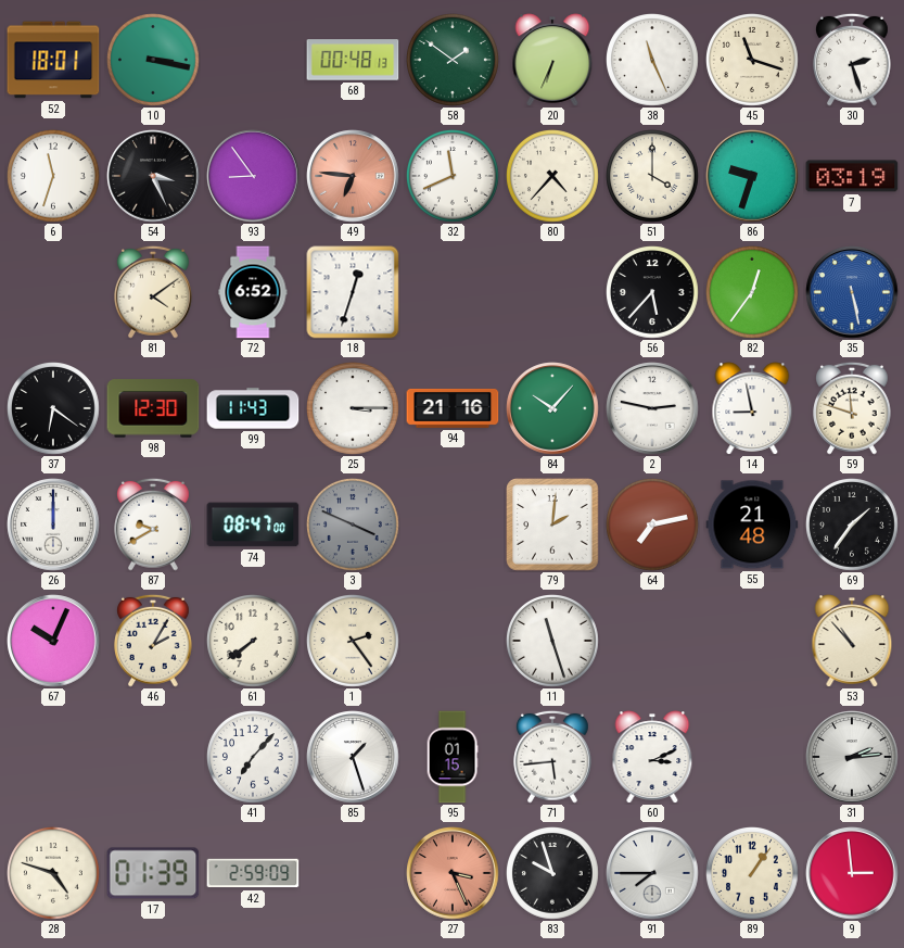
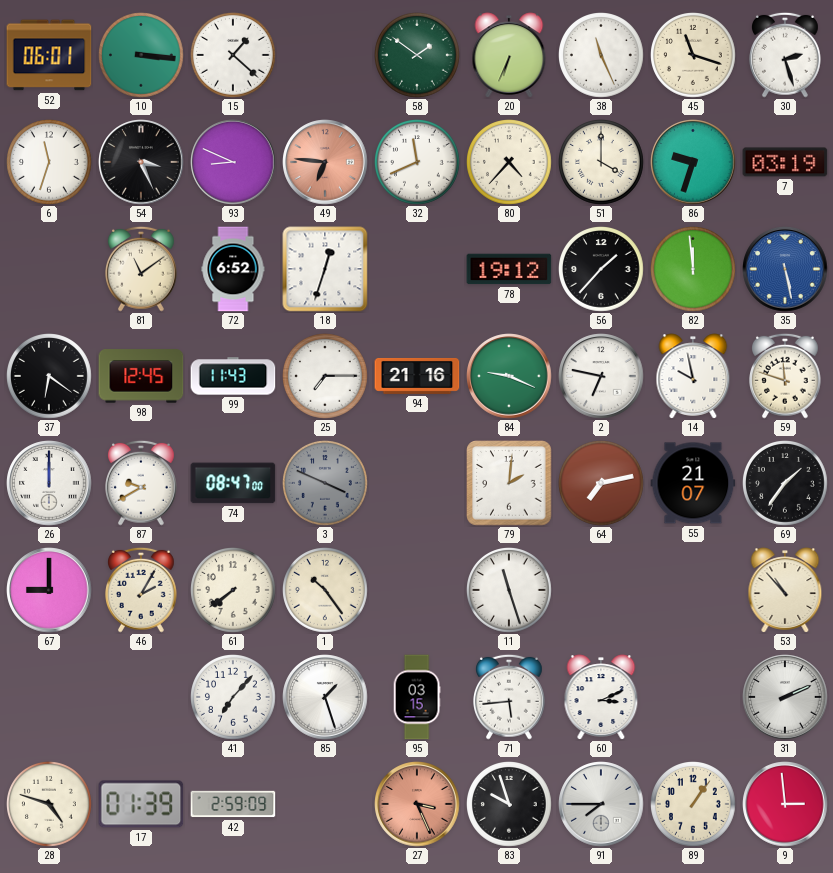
52: 18:01 -> 06:01
10: 3:17 -> 3:16
15: none -> 1:22
68: 00:48 -> none
93: 8:54 -> 8:49
81: 4:09 -> 11:09
78: none -> 19:12
56: 5:37 -> 1:37
82: 12:36 -> 11:59
98: 12:30 -> 12:45
25: 3:15 -> 7:15
84: 10:07 -> 9:19
2: 2:47 -> 6:47
14: 8:58 -> 9:58
55: 21:48 -> 21:07
67: 10:04 -> 9:00
1: 2:24 -> 10:24
95: 01:15 -> 03:15
31: 2:14 -> 2:11
